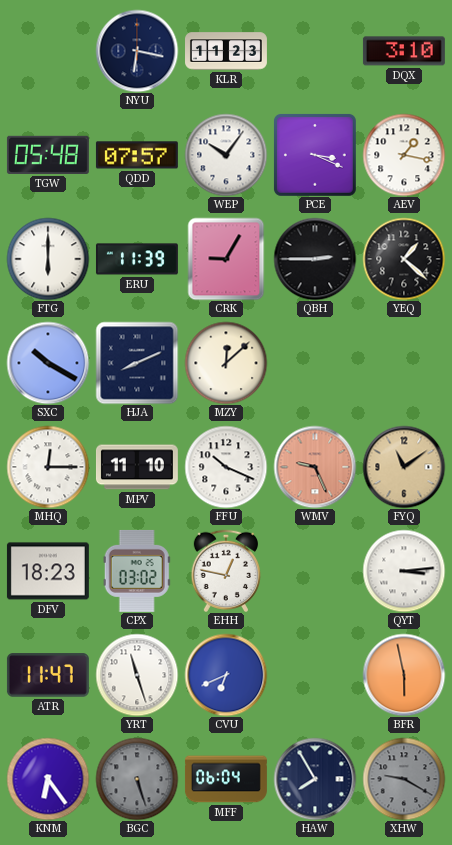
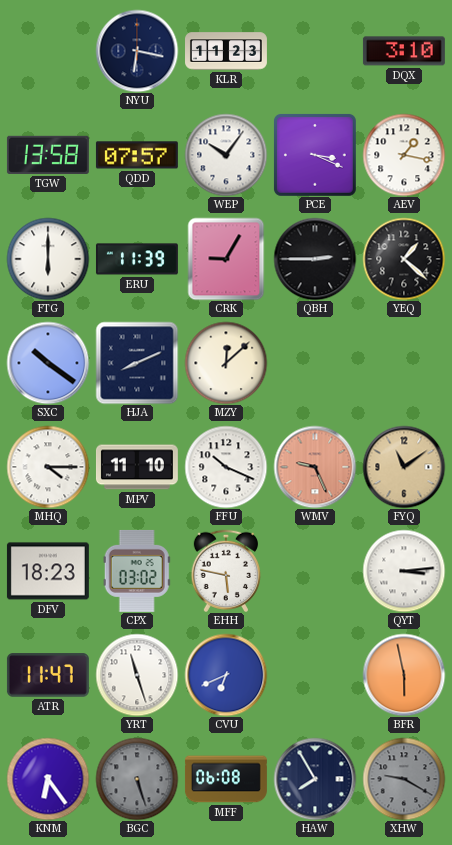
TGW: 05:48 -> 13:58
SXC: 10:20 -> 10:21
MHQ: 12:15 -> 4:15
EHH: 12:47 -> 5:47
MFF: 06:04 -> 06:08
